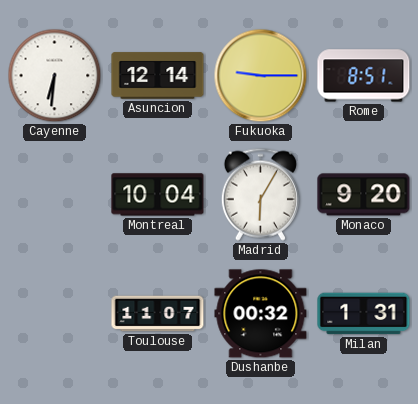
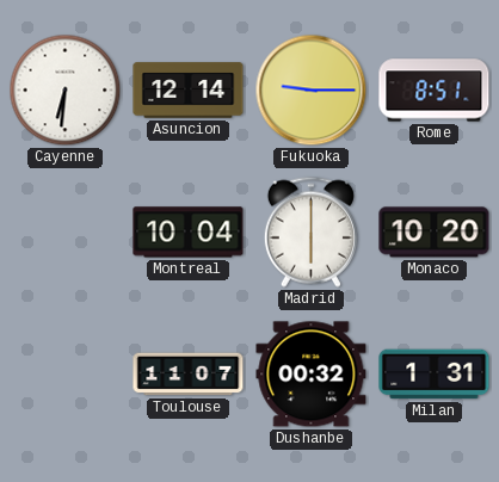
Madrid: 6:05 -> 6:00
Monaco: 9:20 -> 10:20
